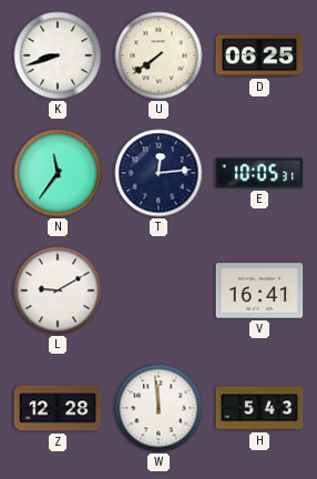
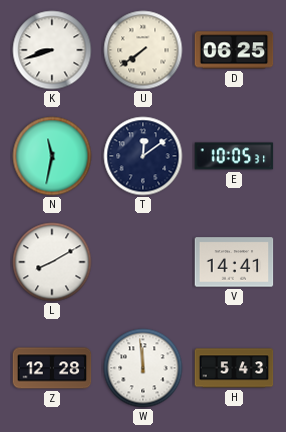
N: 11:36 -> 11:32
T: 12:14 -> 12:09
L: 9:10 -> 8:10
V: 16:41 -> 14:41
